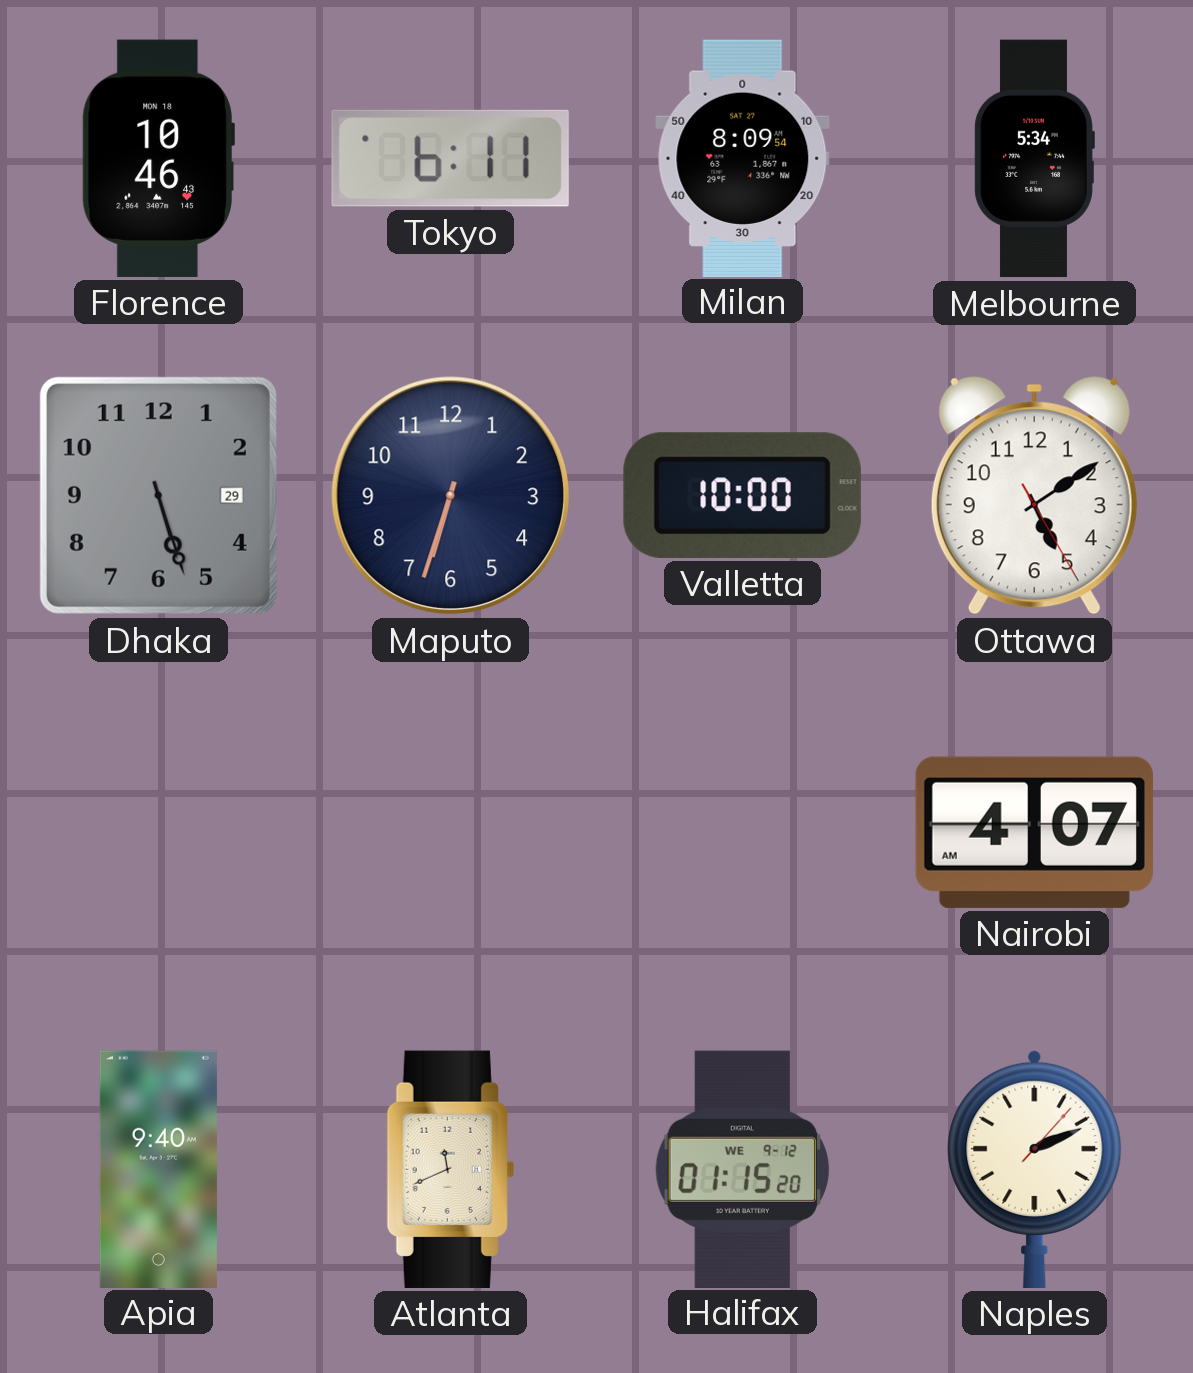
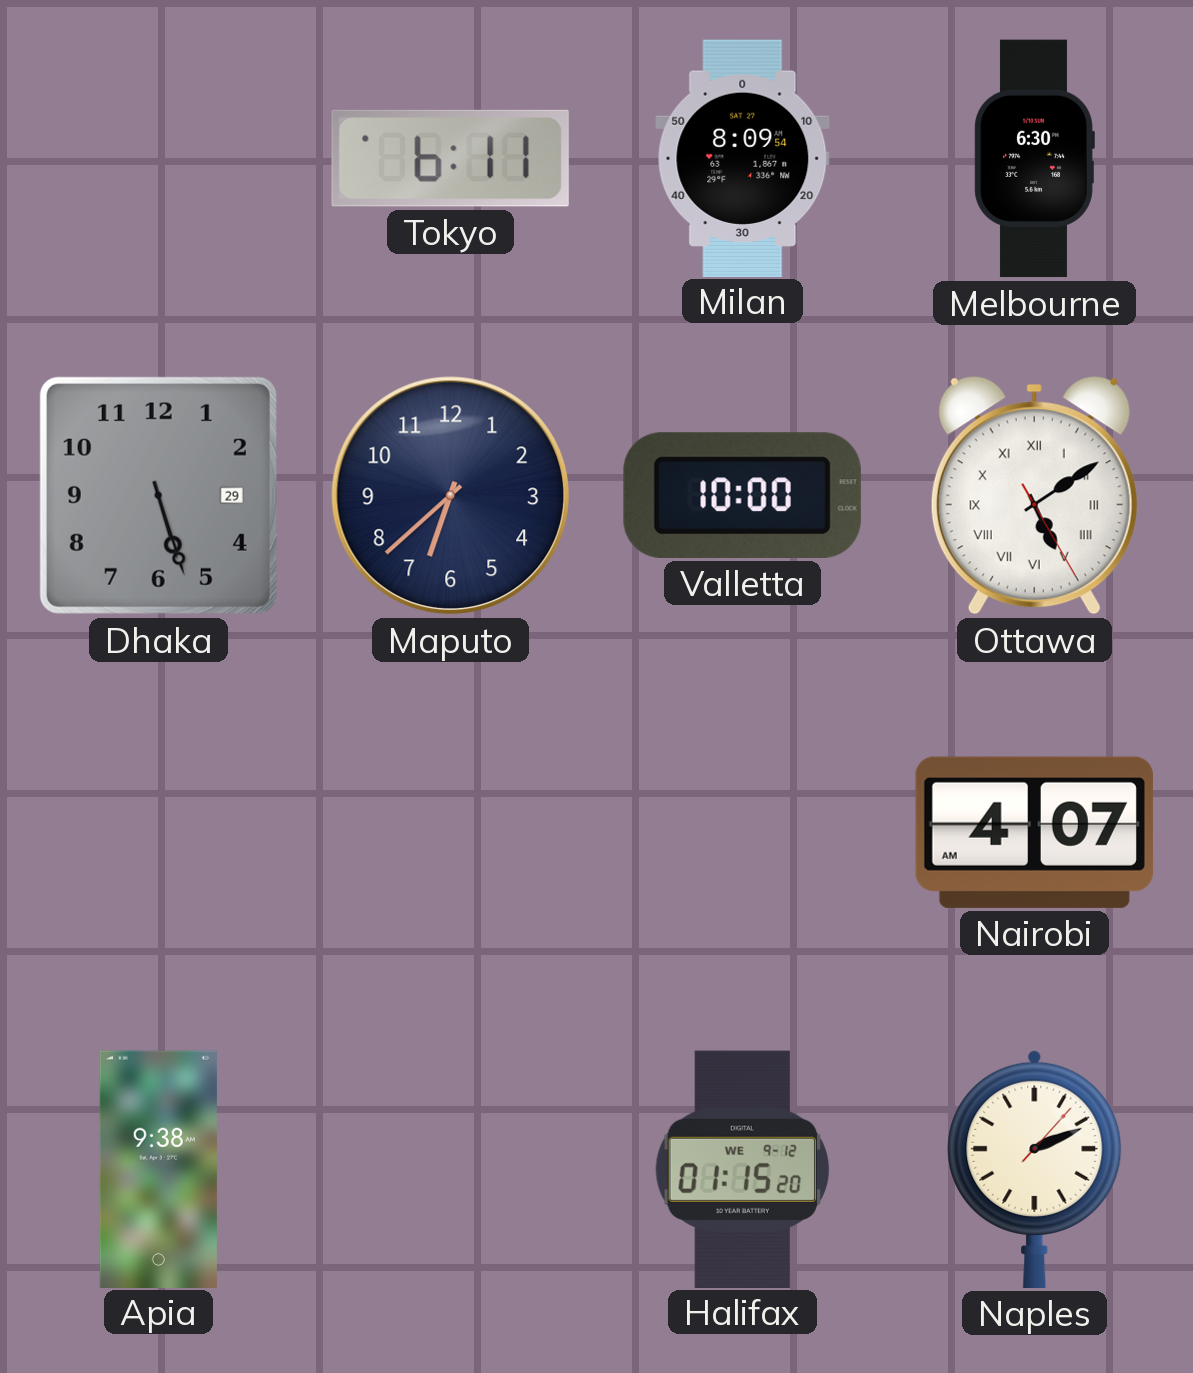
Florence: 10:46 -> none
Melbourne: 5:34 -> 6:30
Maputo: 6:33 -> 6:38
Ottawa numerals: Arabic -> Roman
Apia: 9:40 -> 9:38
Atlanta: 11:41 -> none
